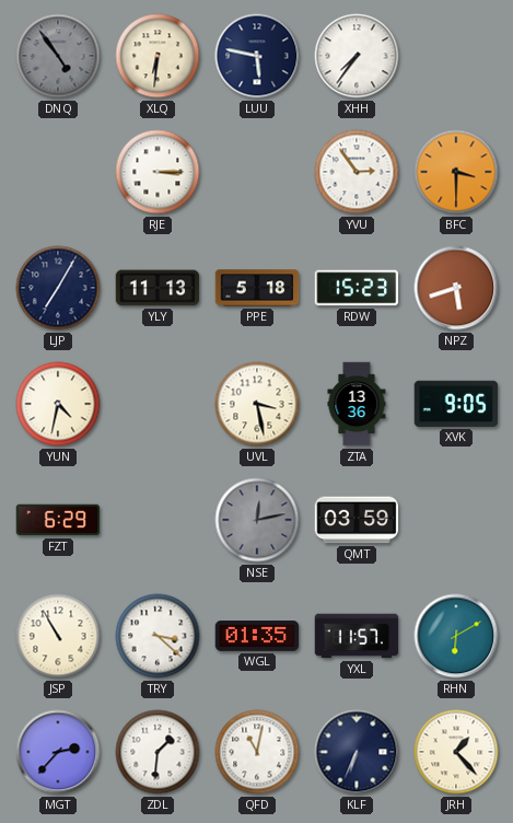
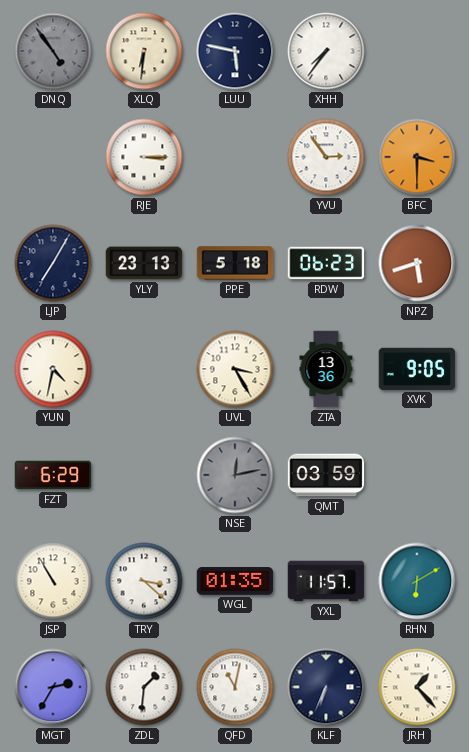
YLY: 11:13 -> 23:13
RDW: 15:23 -> 06:23
UVL: 3:28 -> 3:25
MGT: 2:37 -> 2:35
